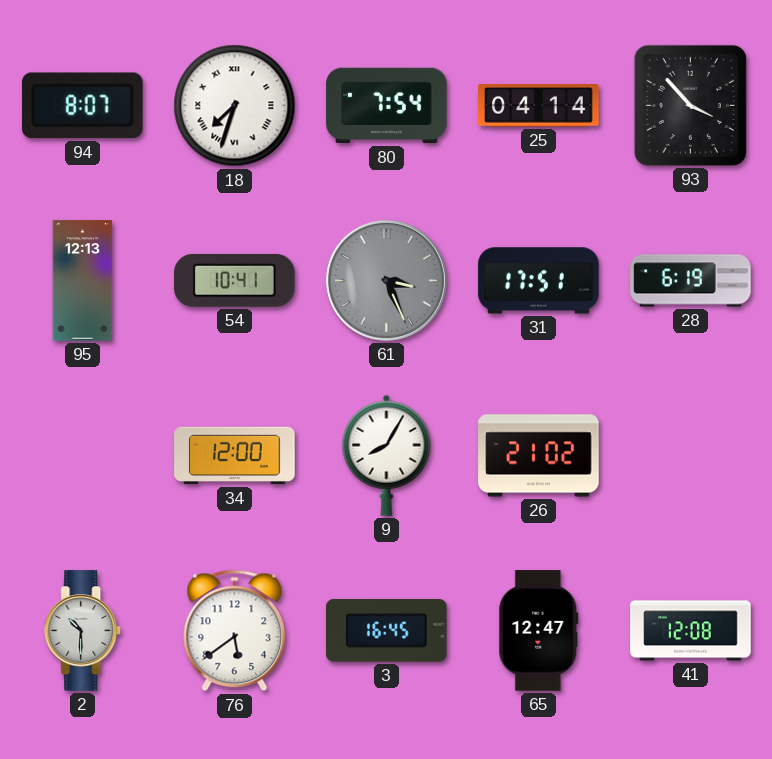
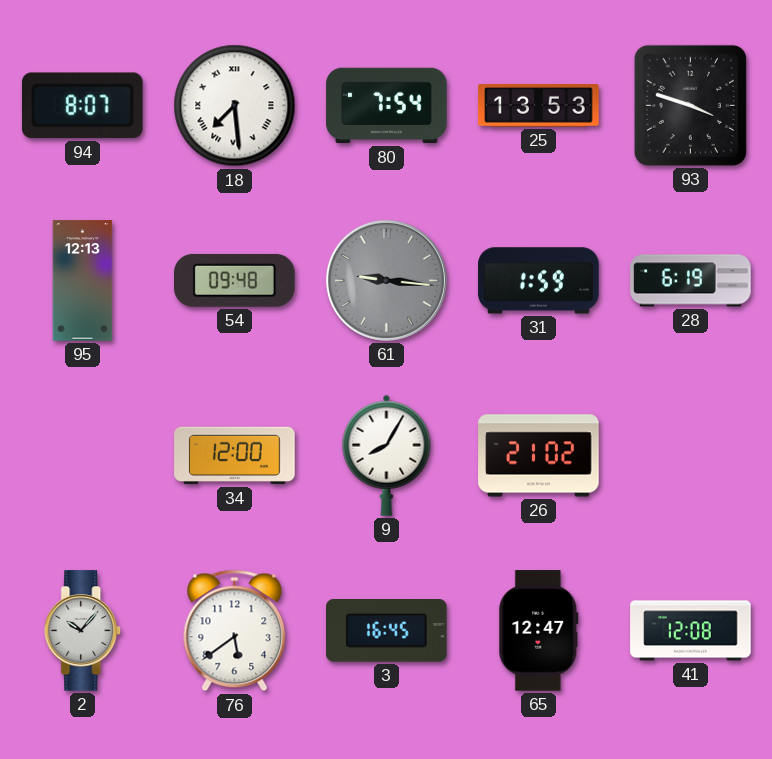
18: 7:33 -> 7:29
25: 04:14 -> 13:53
93: 3:53 -> 3:48
54: 10:41 -> 09:48
61: 3:26 -> 9:16
31: 17:51 -> 1:59
2: 10:30 -> 10:07
